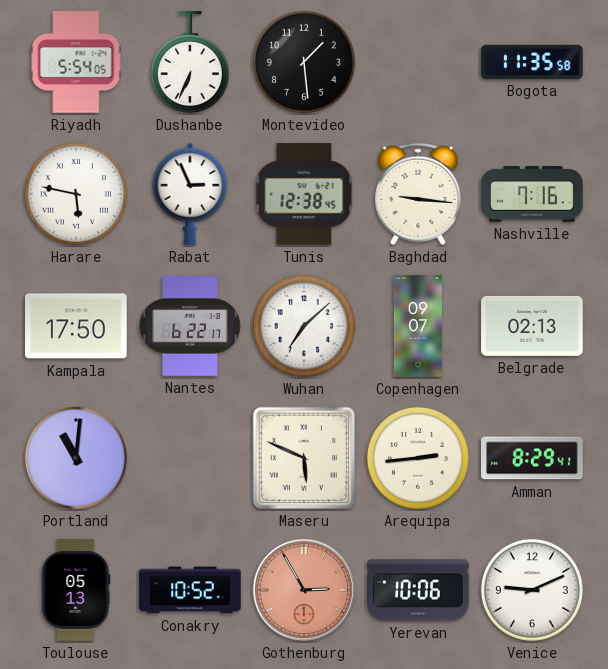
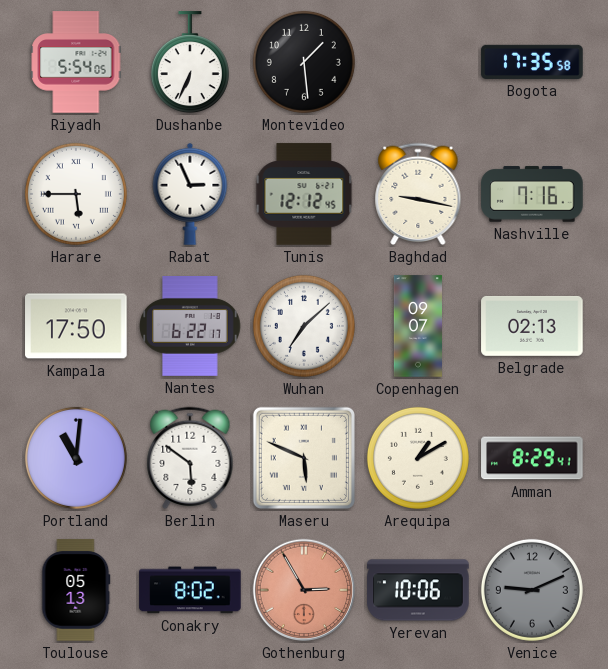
Bogota: 11:35 -> 17:35
Harare: 5:47 -> 5:45
Tunis: 12:38 -> 12:12
Baghdad: 9:16 -> 9:17
Berlin: none -> 5:51
Arequipa: 2:44 -> 1:10
Conakry: 10:52 -> 8:02
Venice dial: white -> grey
